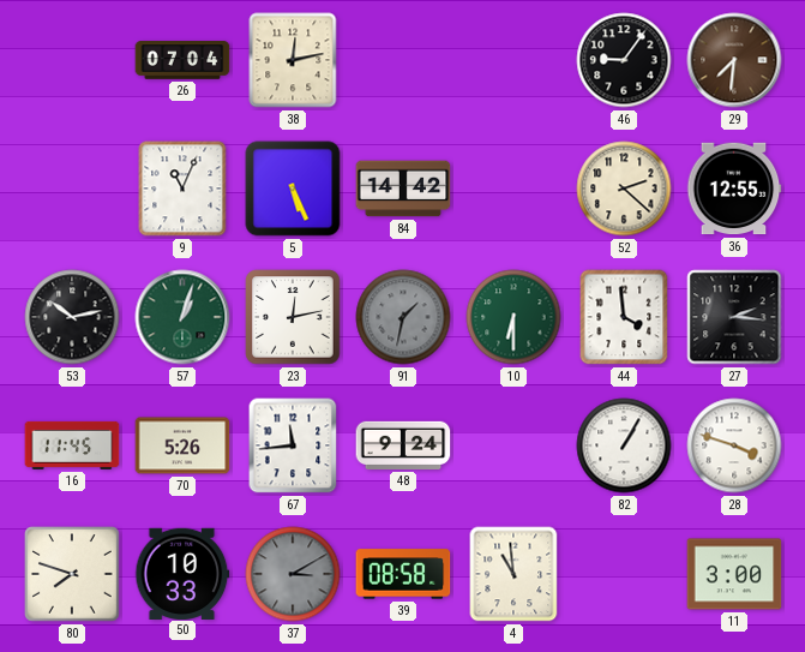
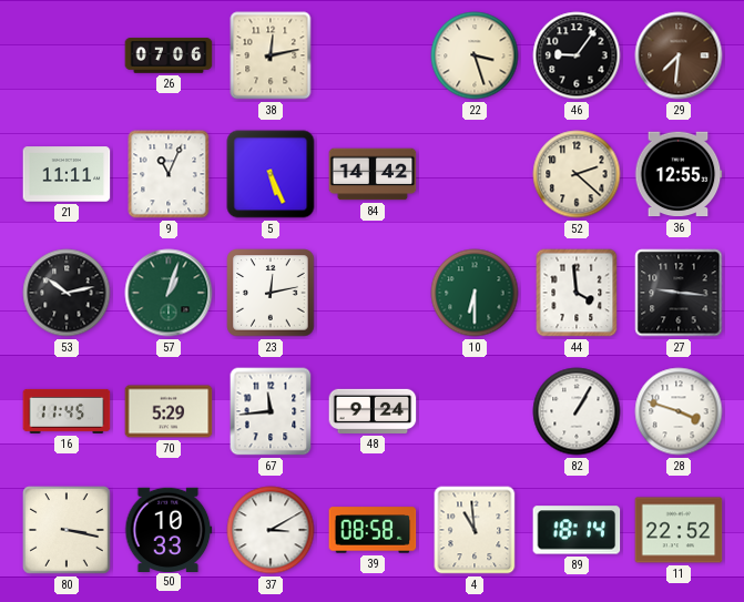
26: 07:04 -> 07:06
22: none -> 3:27
21: none -> 11:11
91: 1:32 -> none
27: 2:16 -> 9:16
70: 5:26 -> 5:29
80: 7:48 -> 3:17
37 dial: grey -> white
89: none -> 18:14
11: 3:00 -> 22:52
